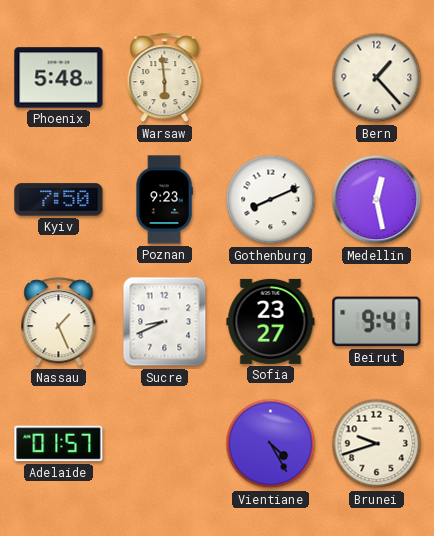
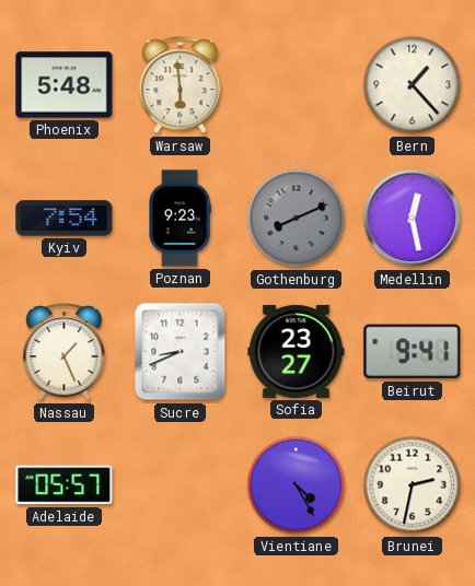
Kyiv: 7:50 -> 7:54
Gothenburg dial: white -> grey
Adelaide: 01:57 -> 05:57
Brunei: 9:42 -> 2:32
